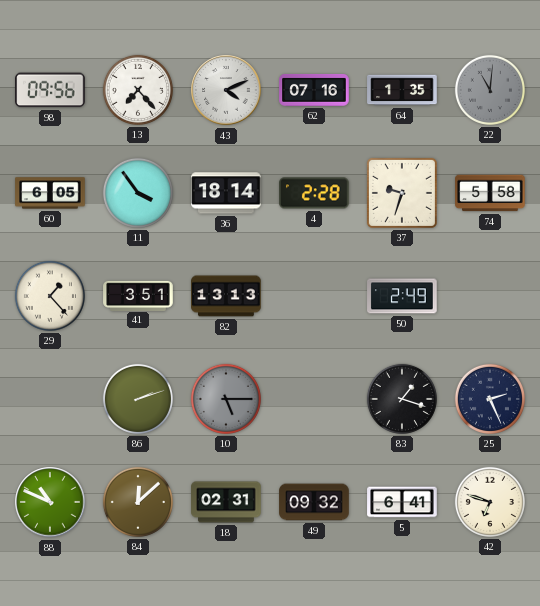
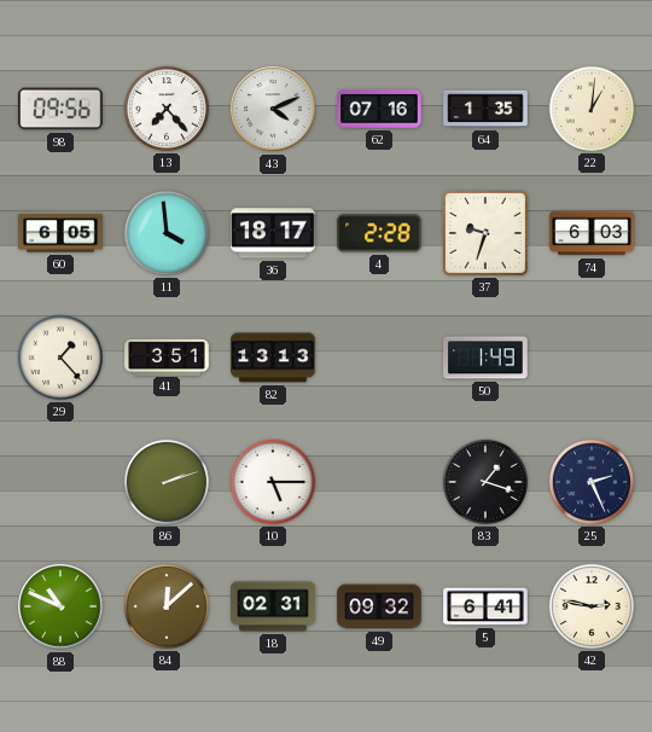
22: 11:01 -> 1:01
22 dial: grey -> cream
11: 3:54 -> 3:59
36: 18:14 -> 18:17
74: 5:58 -> 6:03
50: 2:49 -> 1:49
10 dial: grey -> white
42: 6:48 -> 2:47
